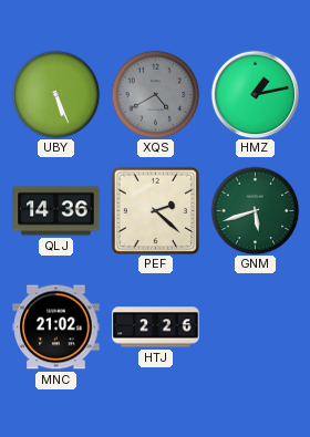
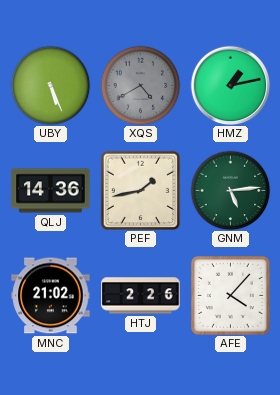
PEF: 2:22 -> 1:43
GNM: 5:42 -> 5:14
AFE: none -> 4:07
